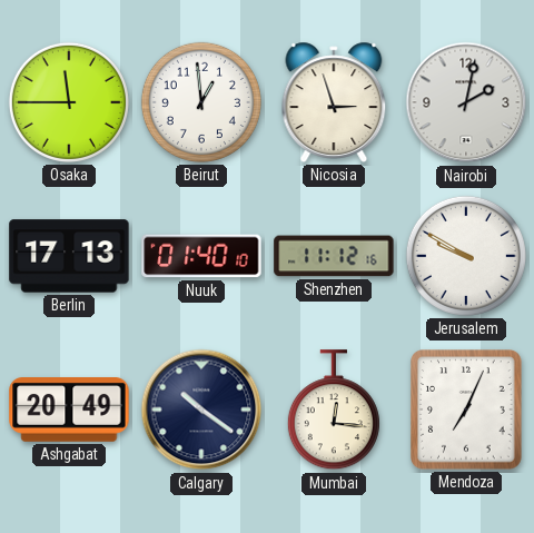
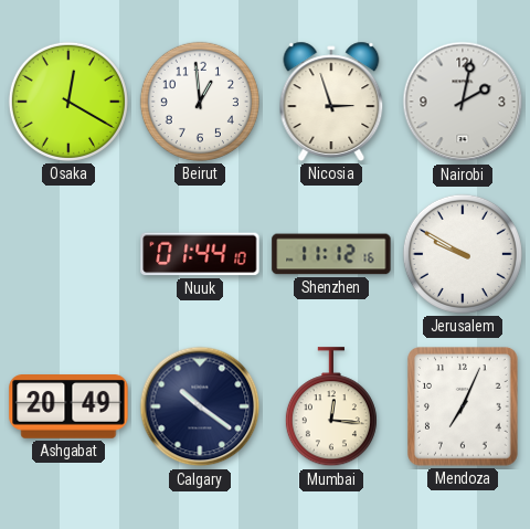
Osaka: 11:45 -> 12:20
Berlin: 17:13 -> none
Nuuk: 01:40 -> 01:44
